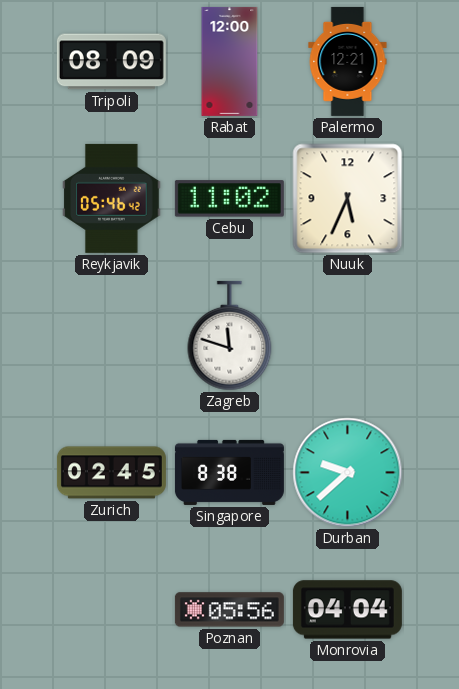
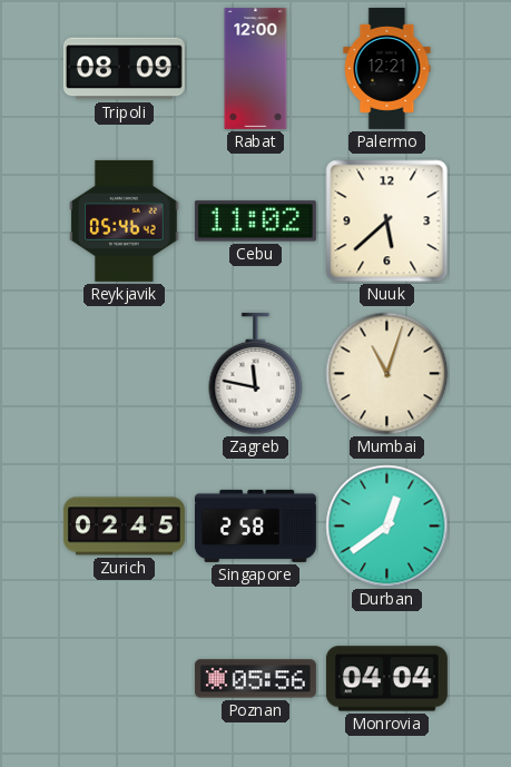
Nuuk: 5:34 -> 5:38
Zagreb: 11:48 -> 11:47
Mumbai: none -> 11:03
Singapore: 8:38 -> 2:58
Durban: 9:38 -> 12:39
